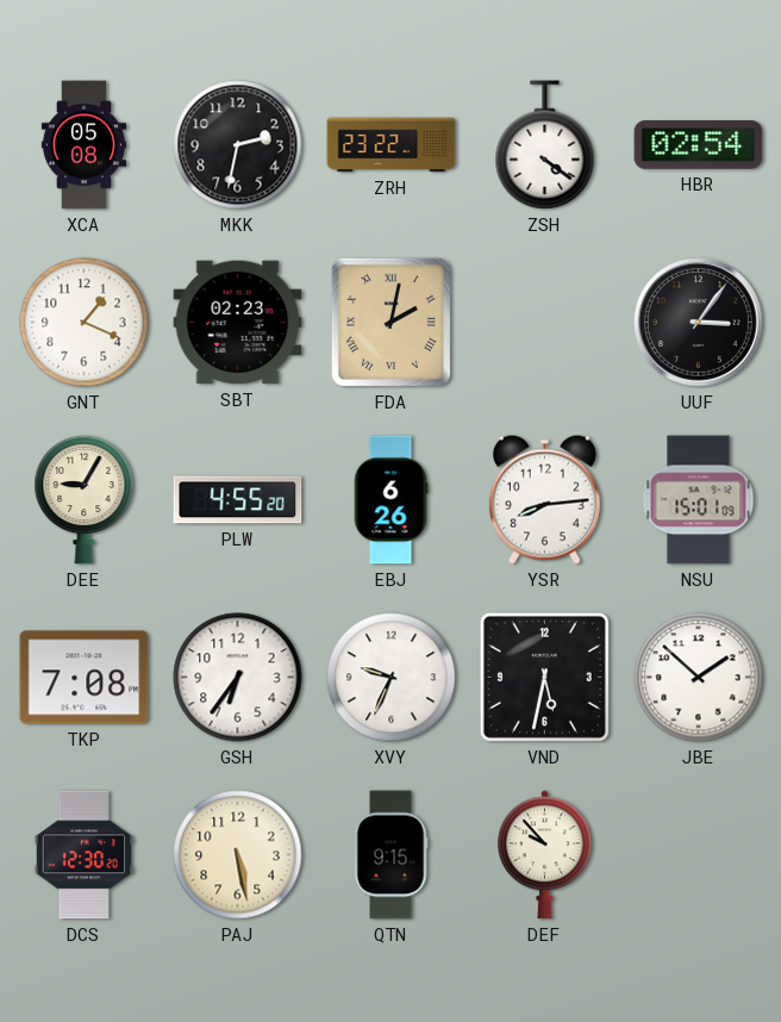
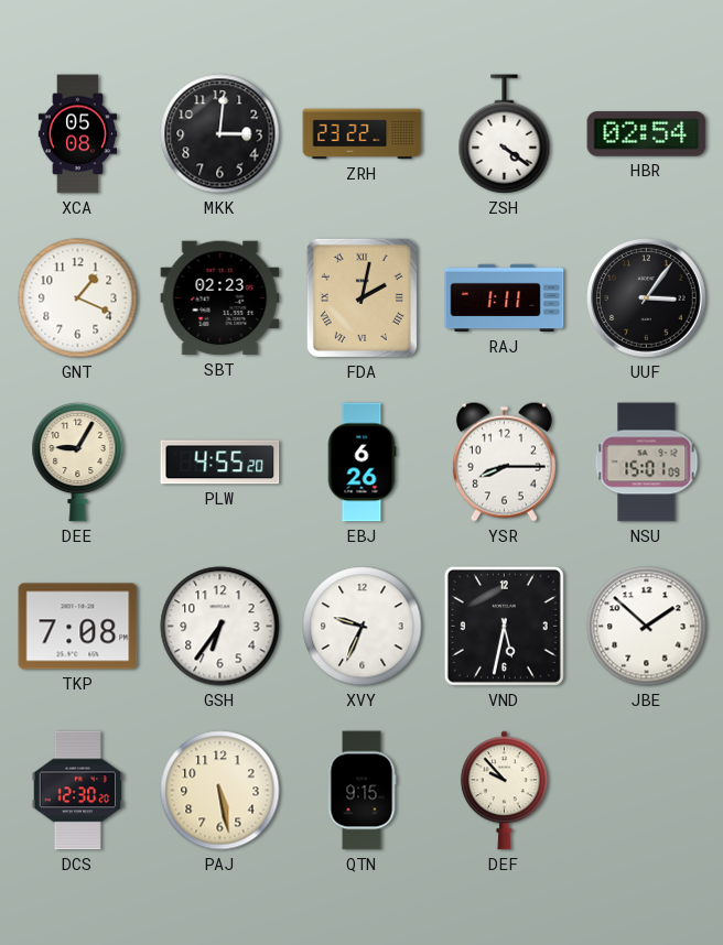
MKK: 2:32 -> 3:01
RAJ: none -> 1:11
YSR: 8:14 -> 8:15
